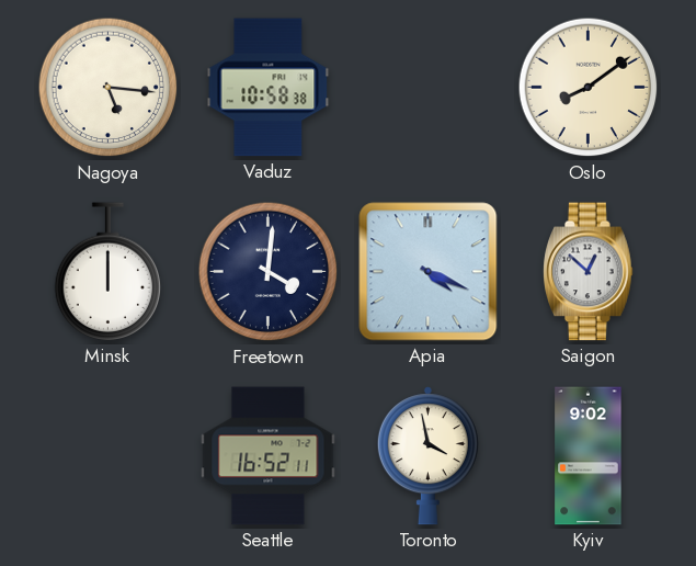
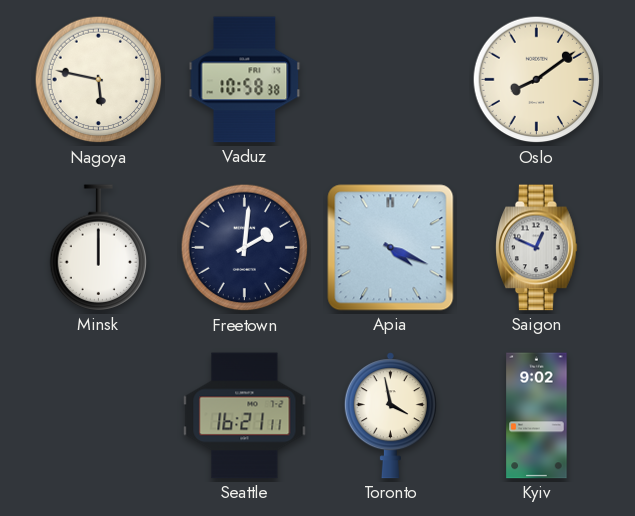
Nagoya: 5:16 -> 5:47
Freetown: 4:01 -> 2:01
Saigon: 12:52 -> 12:49
Seattle: 16:52 -> 16:21
